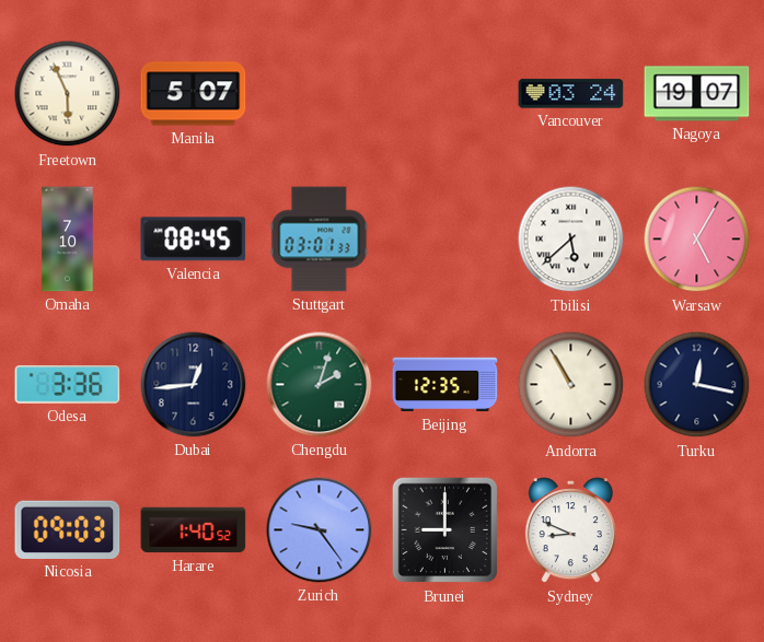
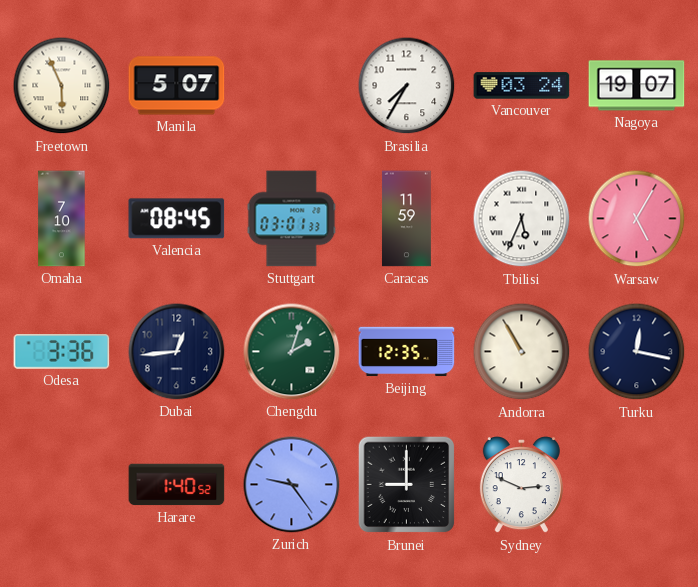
Brasilia: none -> 7:35
Caracas: none -> 11:59
Tbilisi: 5:38 -> 5:34
Nicosia: 09:03 -> none
Sydney: 8:49 -> 2:49
